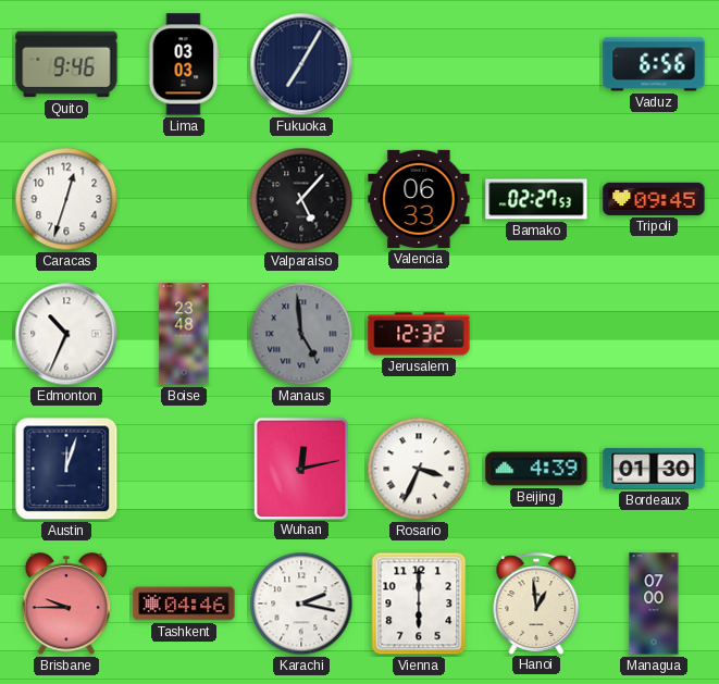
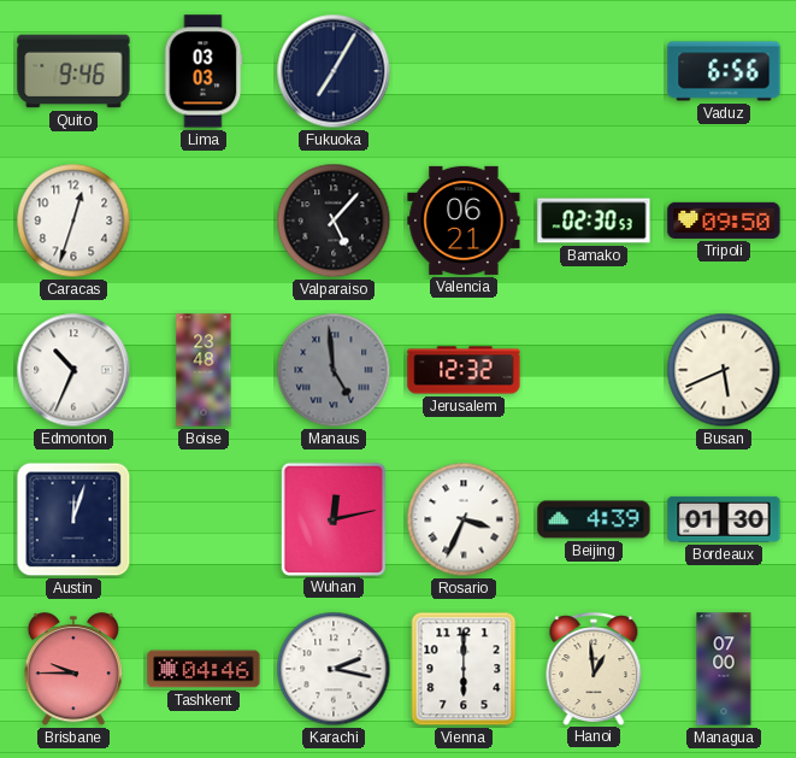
Valencia: 06:33 -> 06:21
Bamako: 02:27 -> 02:30
Tripoli: 09:45 -> 09:50
Busan: none -> 5:41
